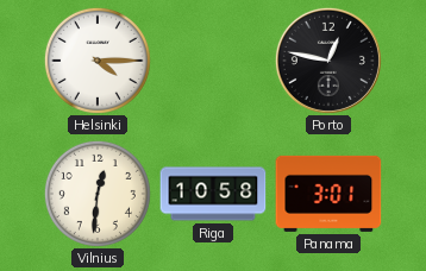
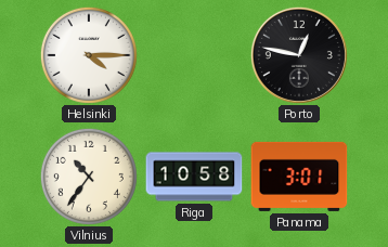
Vilnius: 12:31 -> 10:36
